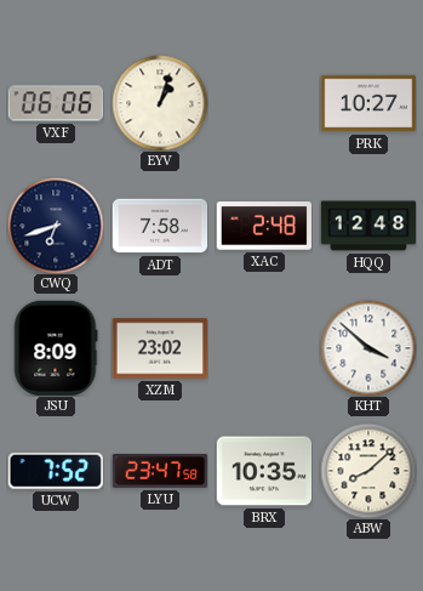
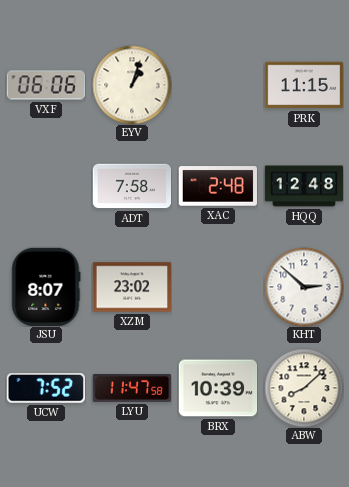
PRK: 10:27 -> 11:15
CWQ: 6:42 -> none
JSU: 8:09 -> 8:07
KHT: 3:52 -> 2:52
LYU: 23:47 -> 11:47
BRX: 10:35 -> 10:39
